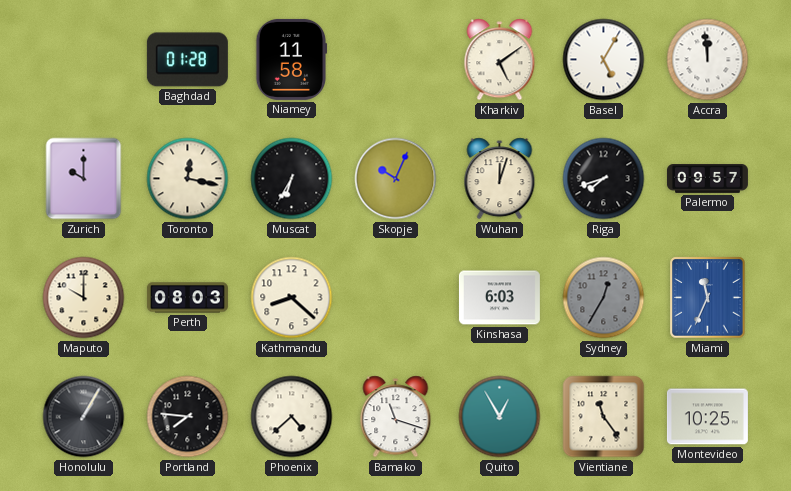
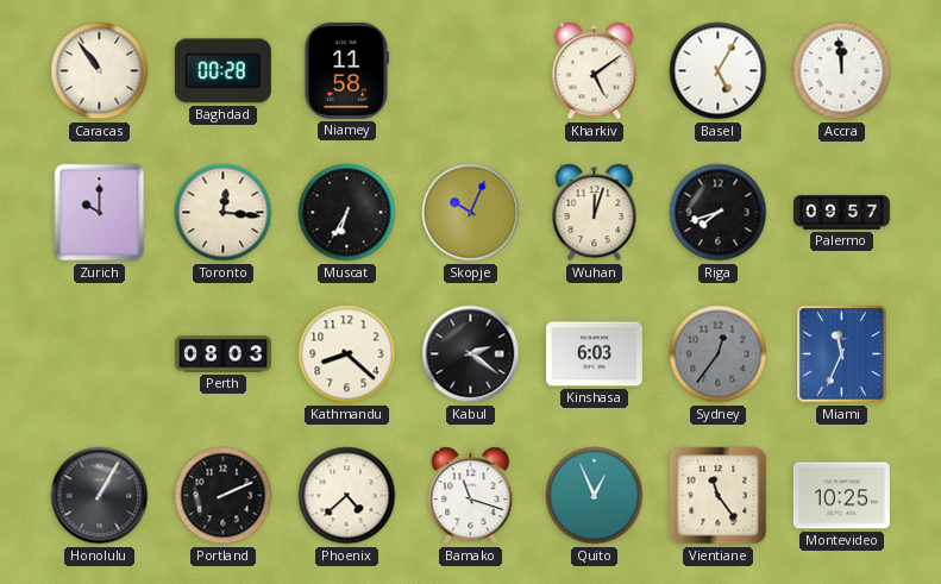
Caracas: none -> 10:54
Baghdad: 01:28 -> 00:28
Toronto: 12:17 -> 12:16
Maputo: 10:00 -> none
Kabul: none -> 2:21
Sydney: 12:35 -> 12:36
Portland: 7:46 -> 2:11
Quito: 12:55 -> 12:56
